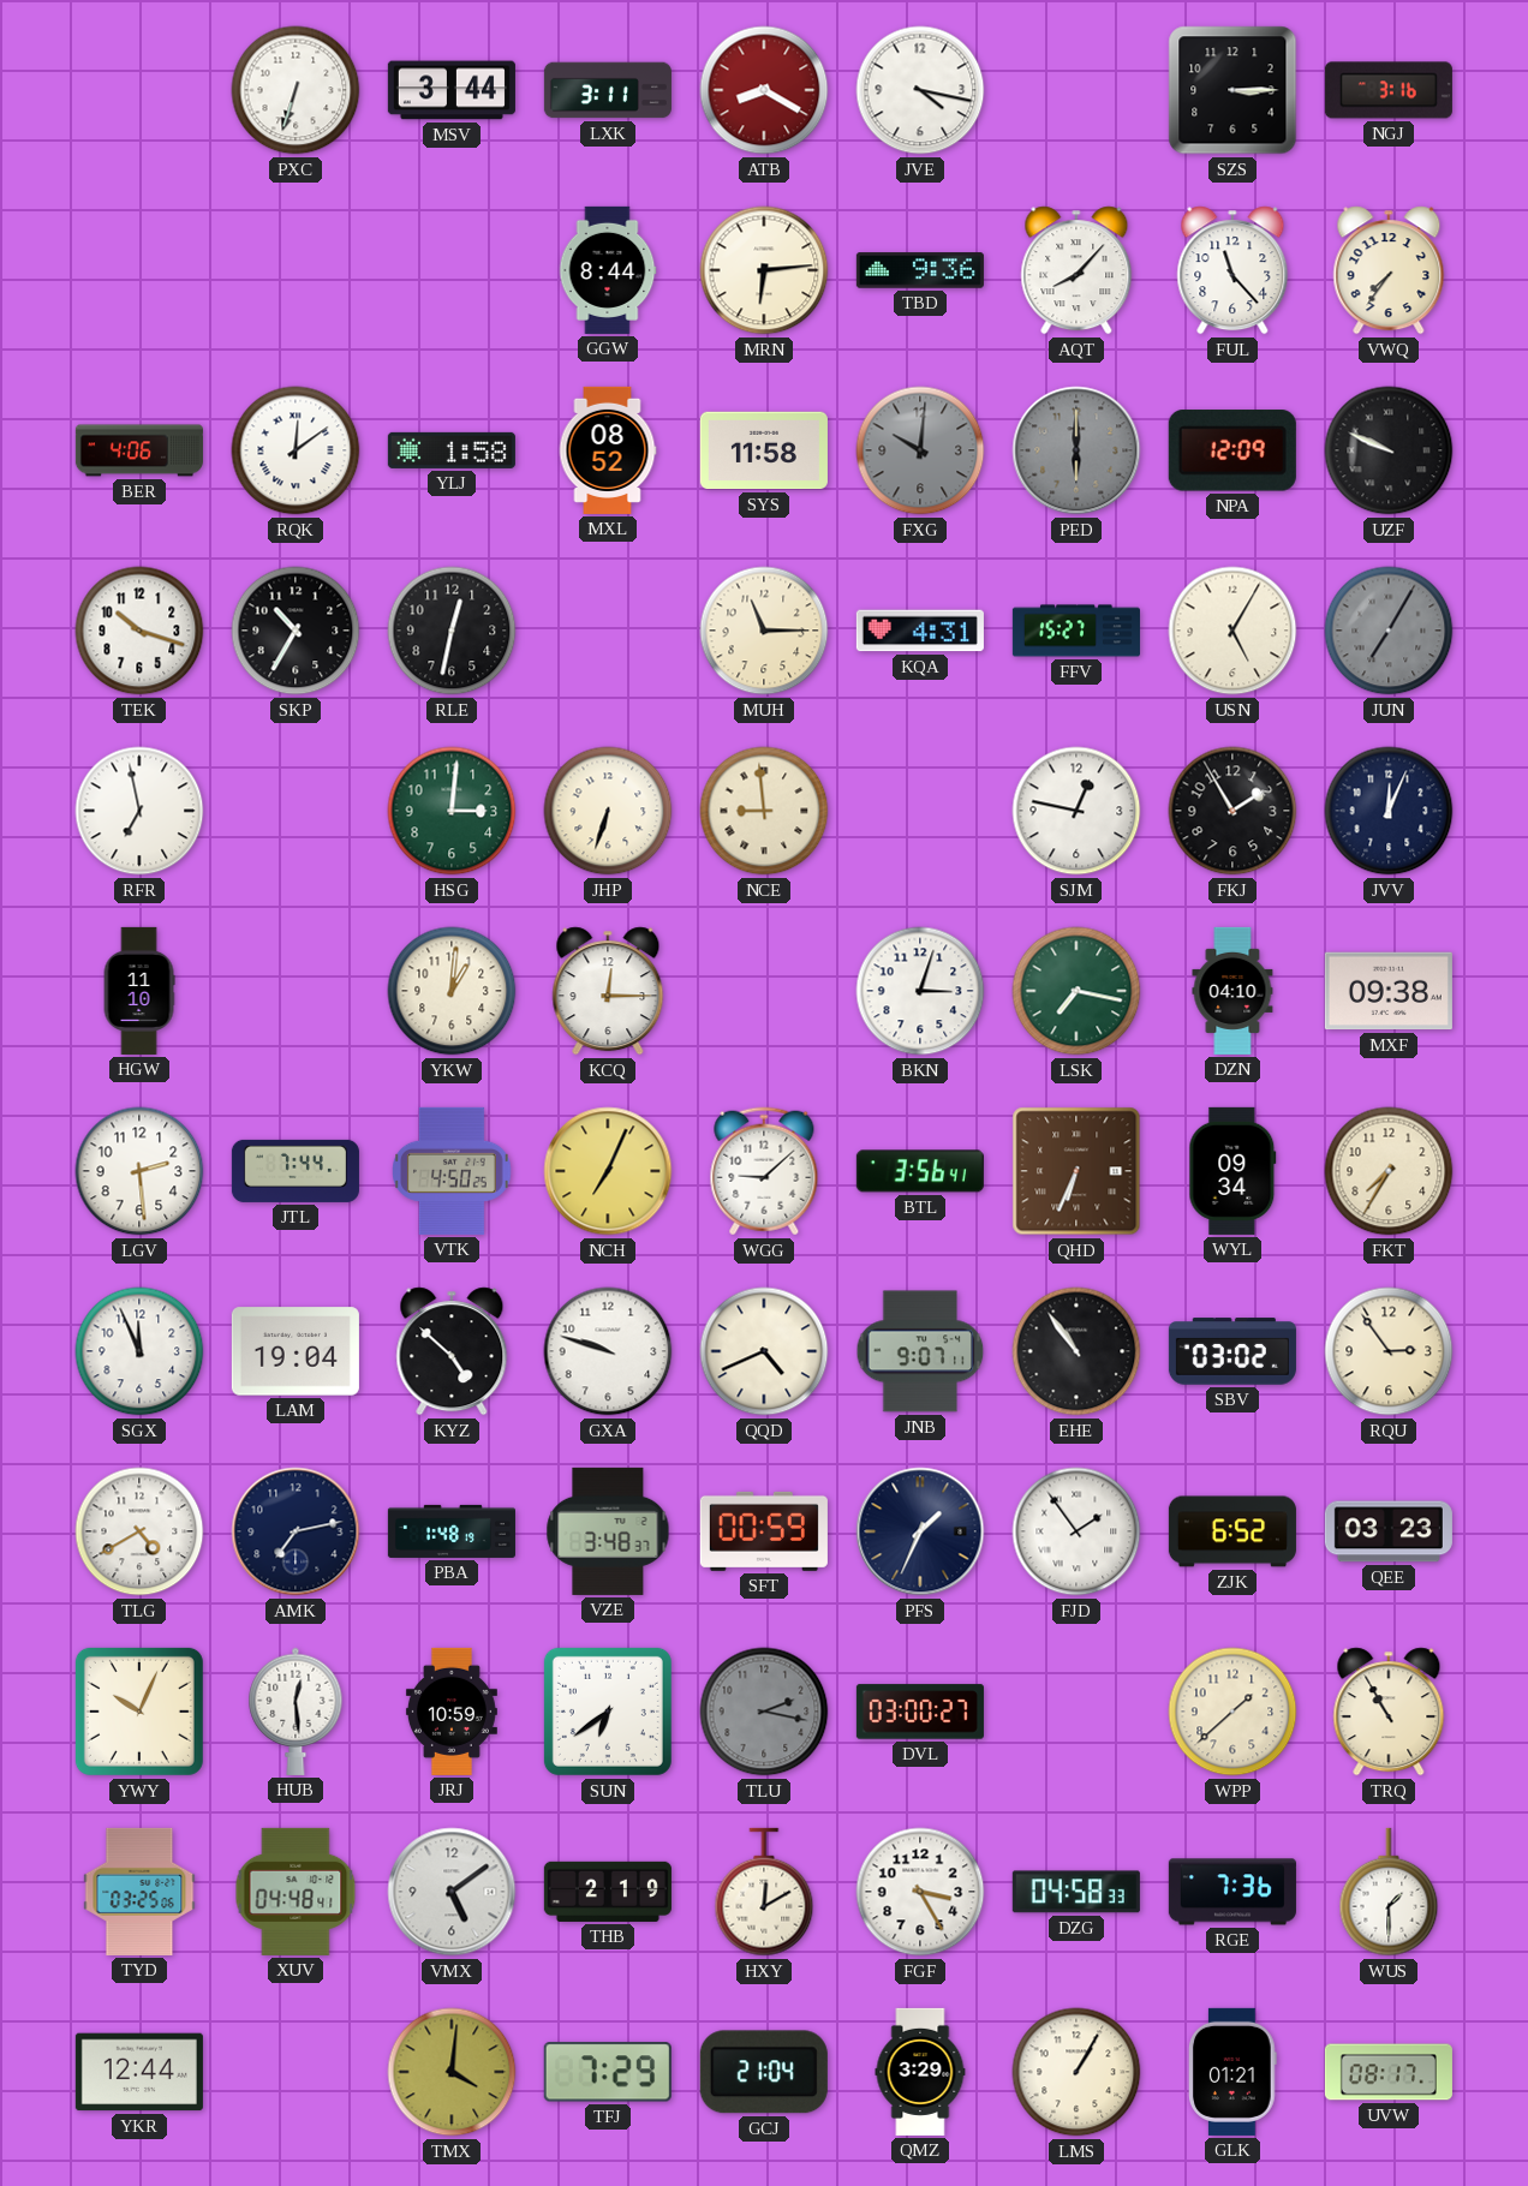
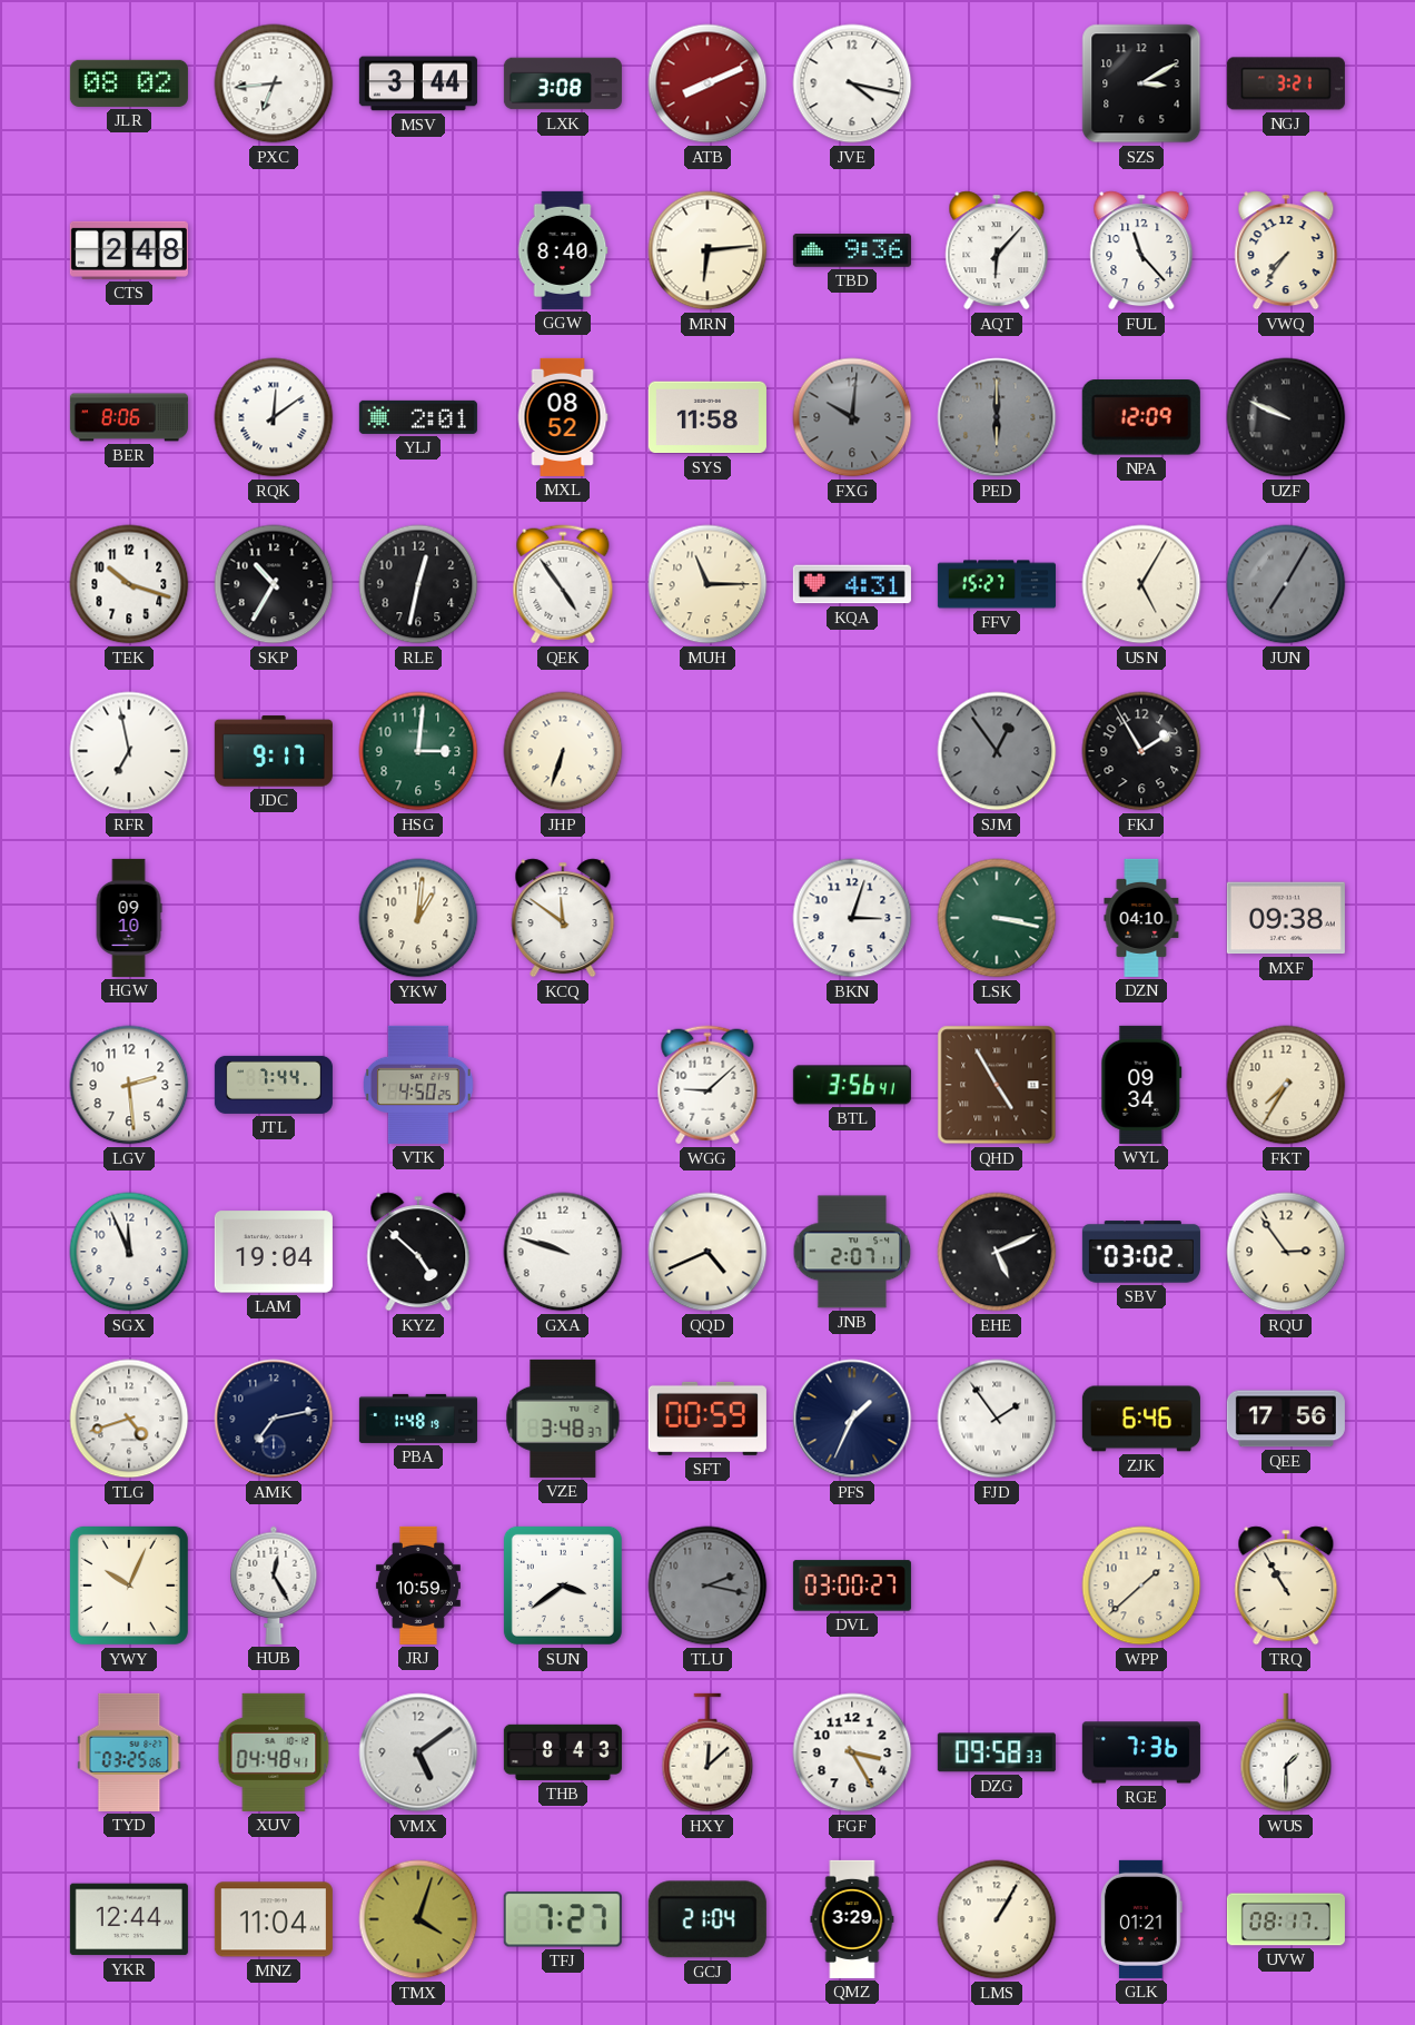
JLR: none -> 08:02
PXC: 6:33 -> 6:44
LXK: 3:11 -> 3:08
ATB: 8:20 -> 8:11
SZS: 3:15 -> 3:10
NGJ: 3:16 -> 3:21
CTS: none -> 2:48
GGW: 8:44 -> 8:40
AQT: 8:07 -> 6:07
BER: 4:06 -> 8:06
YLJ: 1:58 -> 2:01
QEK: none -> 4:54
JDC: none -> 9:17
NCE: 8:59 -> none
SJM: 12:47 -> 12:54
SJM dial: white -> grey
JVV: 12:04 -> none
HGW: 11:10 -> 09:10
KCQ: 12:15 -> 11:51
LSK: 7:17 -> 3:17
NCH: 7:04 -> none
QHD: 6:34 -> 4:55
JNB: 9:07 -> 2:07
EHE: 10:54 -> 5:11
TLG: 4:40 -> 4:42
ZJK: 6:52 -> 6:46
QEE: 03:23 -> 17:56
HUB: 12:29 -> 12:25
SUN: 6:39 -> 3:39
THB: 2:19 -> 8:43
HXY: 12:10 -> 12:08
DZG: 04:58 -> 09:58
MNZ: none -> 11:04
TMX: 4:01 -> 4:03
TFJ: 7:29 -> 7:27
